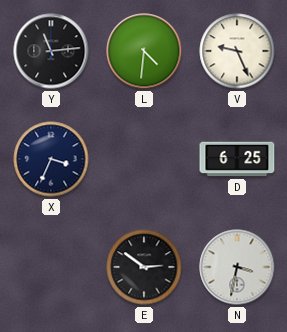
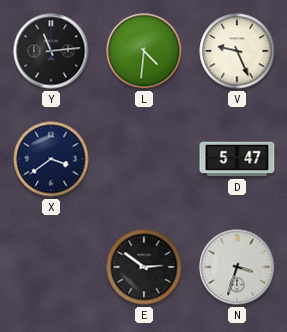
X: 3:34 -> 3:39
D: 6:25 -> 5:47
N: 3:32 -> 3:33
